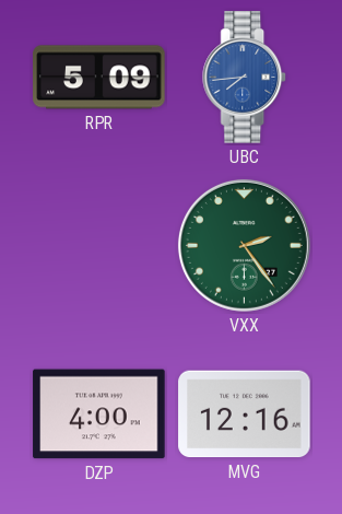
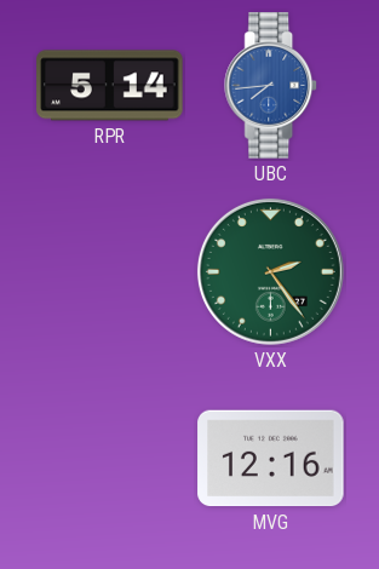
RPR: 5:09 -> 5:14
DZP: 4:00 -> none
